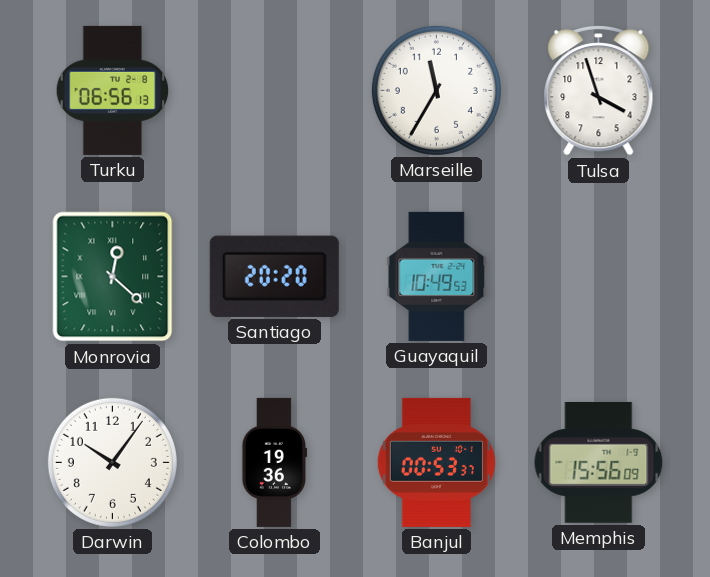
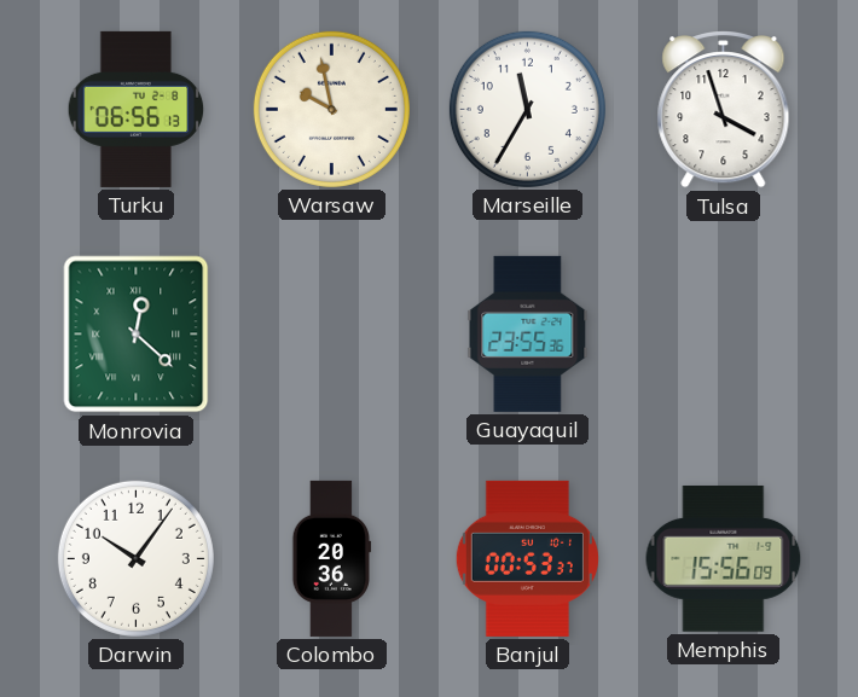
Warsaw: none -> 9:58
Santiago: 20:20 -> none
Guayaquil: 10:49 -> 23:55
Colombo: 19:36 -> 20:36
